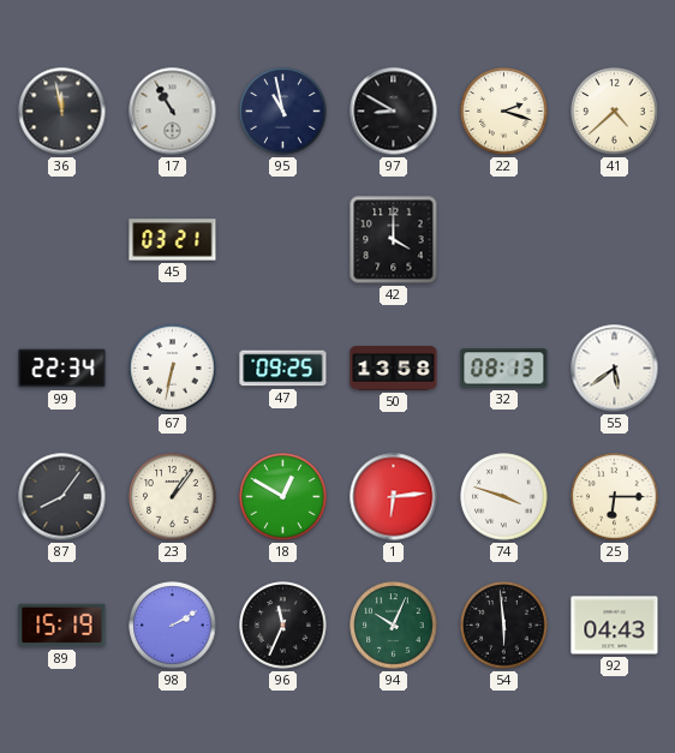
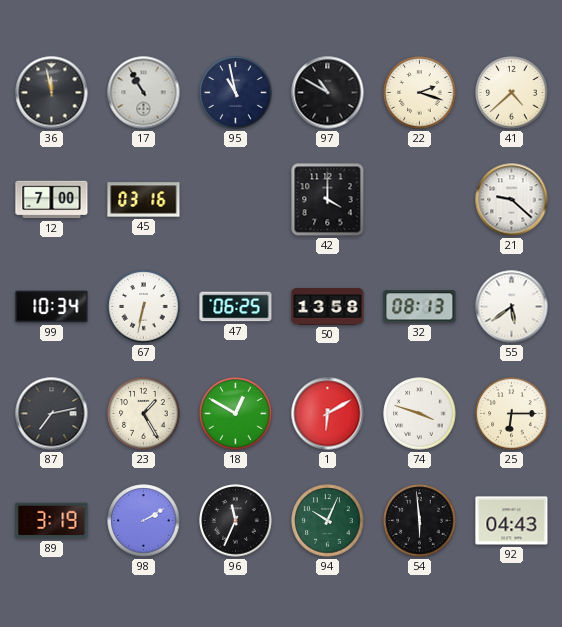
97: 8:50 -> 10:50
12: none -> 7:00
45: 03:21 -> 03:16
21: none -> 9:22
99: 22:34 -> 10:34
47: 09:25 -> 06:25
87: 8:06 -> 7:13
23: 1:06 -> 1:25
1: 6:14 -> 6:10
89: 15:19 -> 3:19
